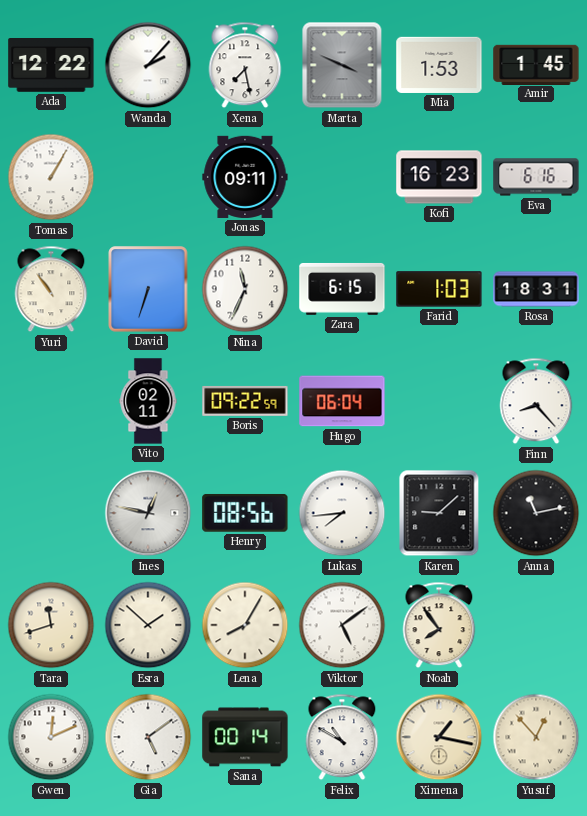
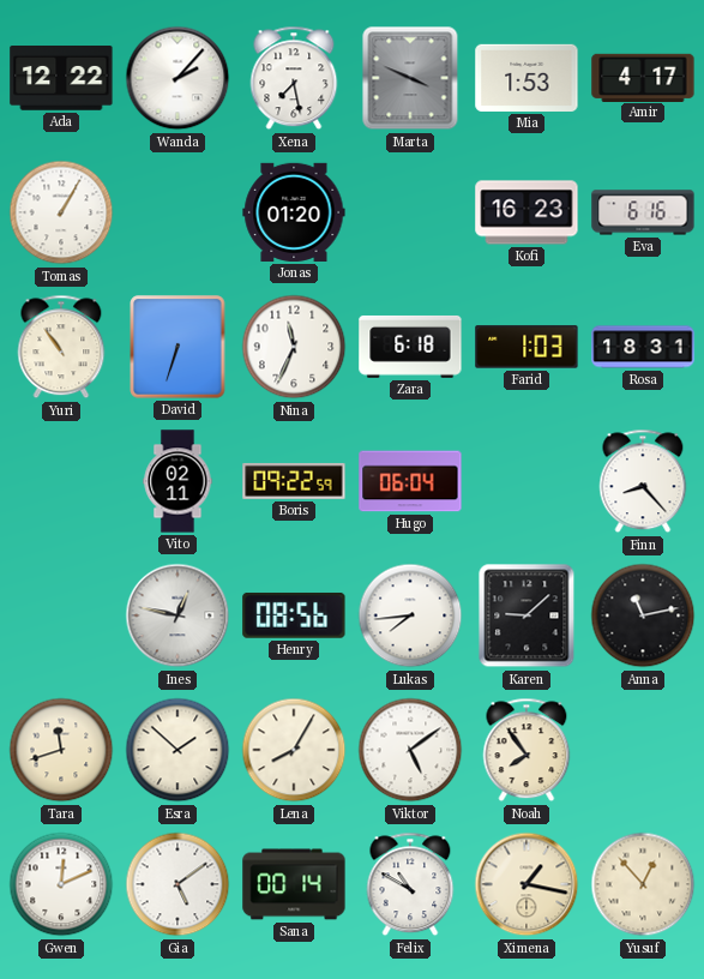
Amir: 1:45 -> 4:17
Jonas: 09:11 -> 01:20
Zara: 6:15 -> 6:18
